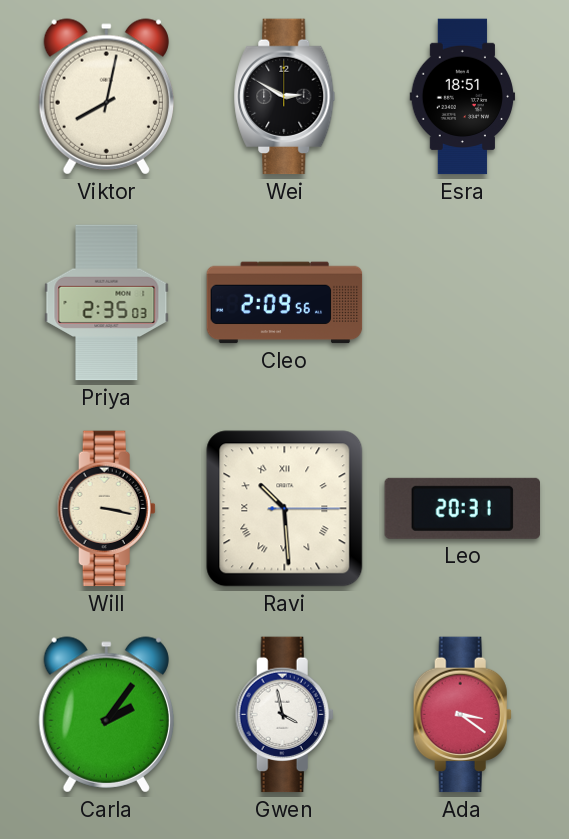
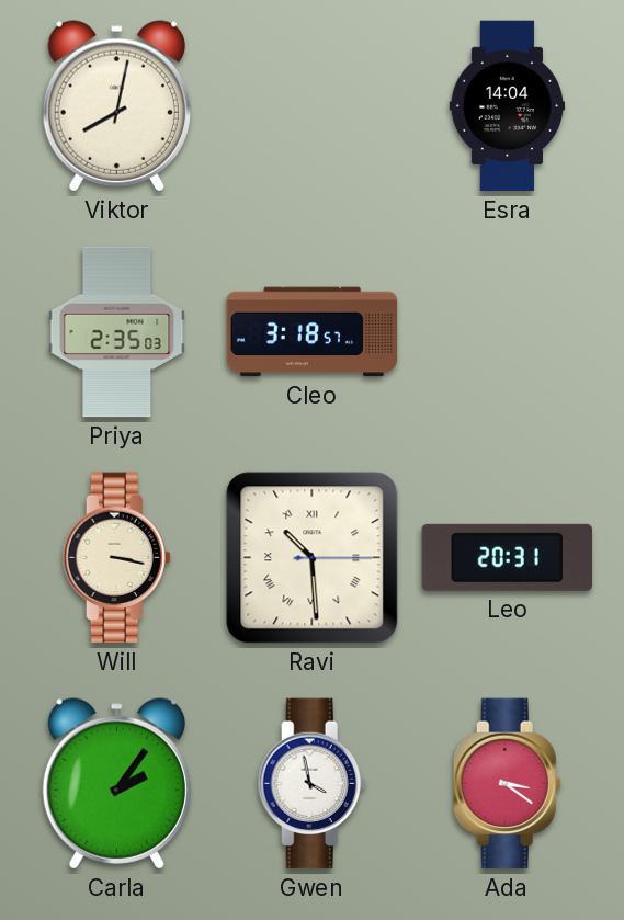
Wei: 2:50 -> none
Esra: 18:51 -> 14:04
Cleo: 2:09 -> 3:18
